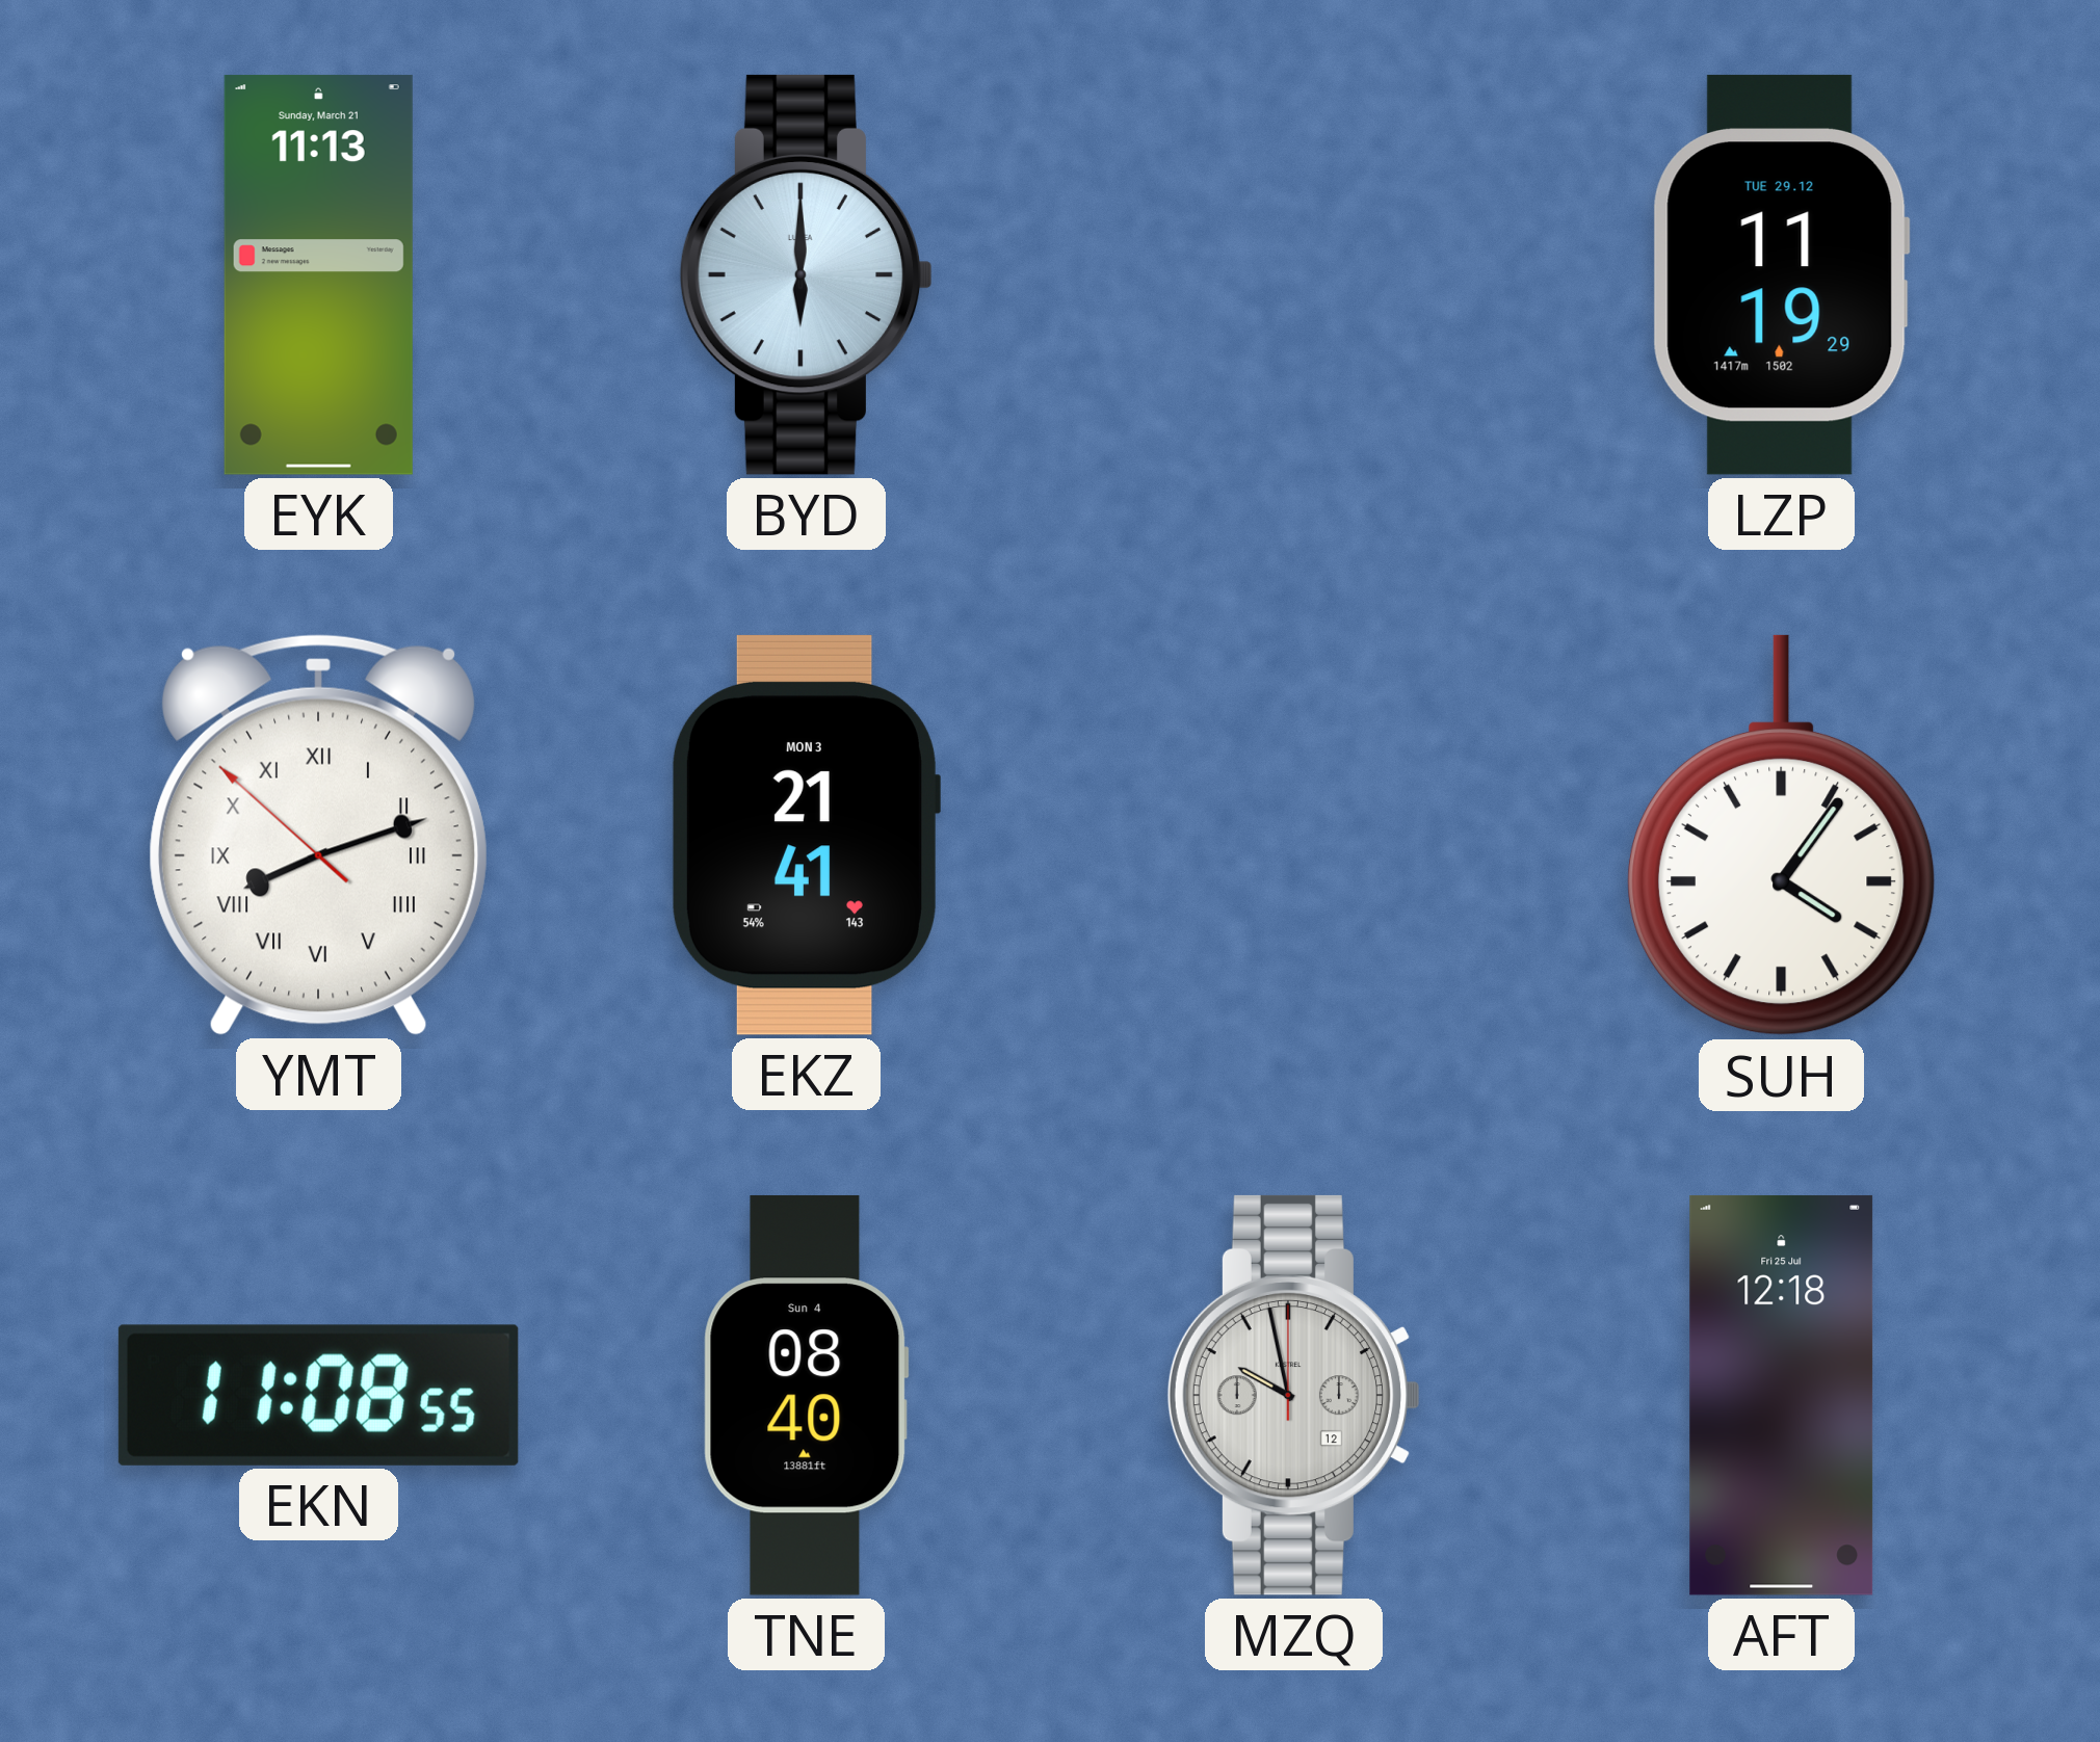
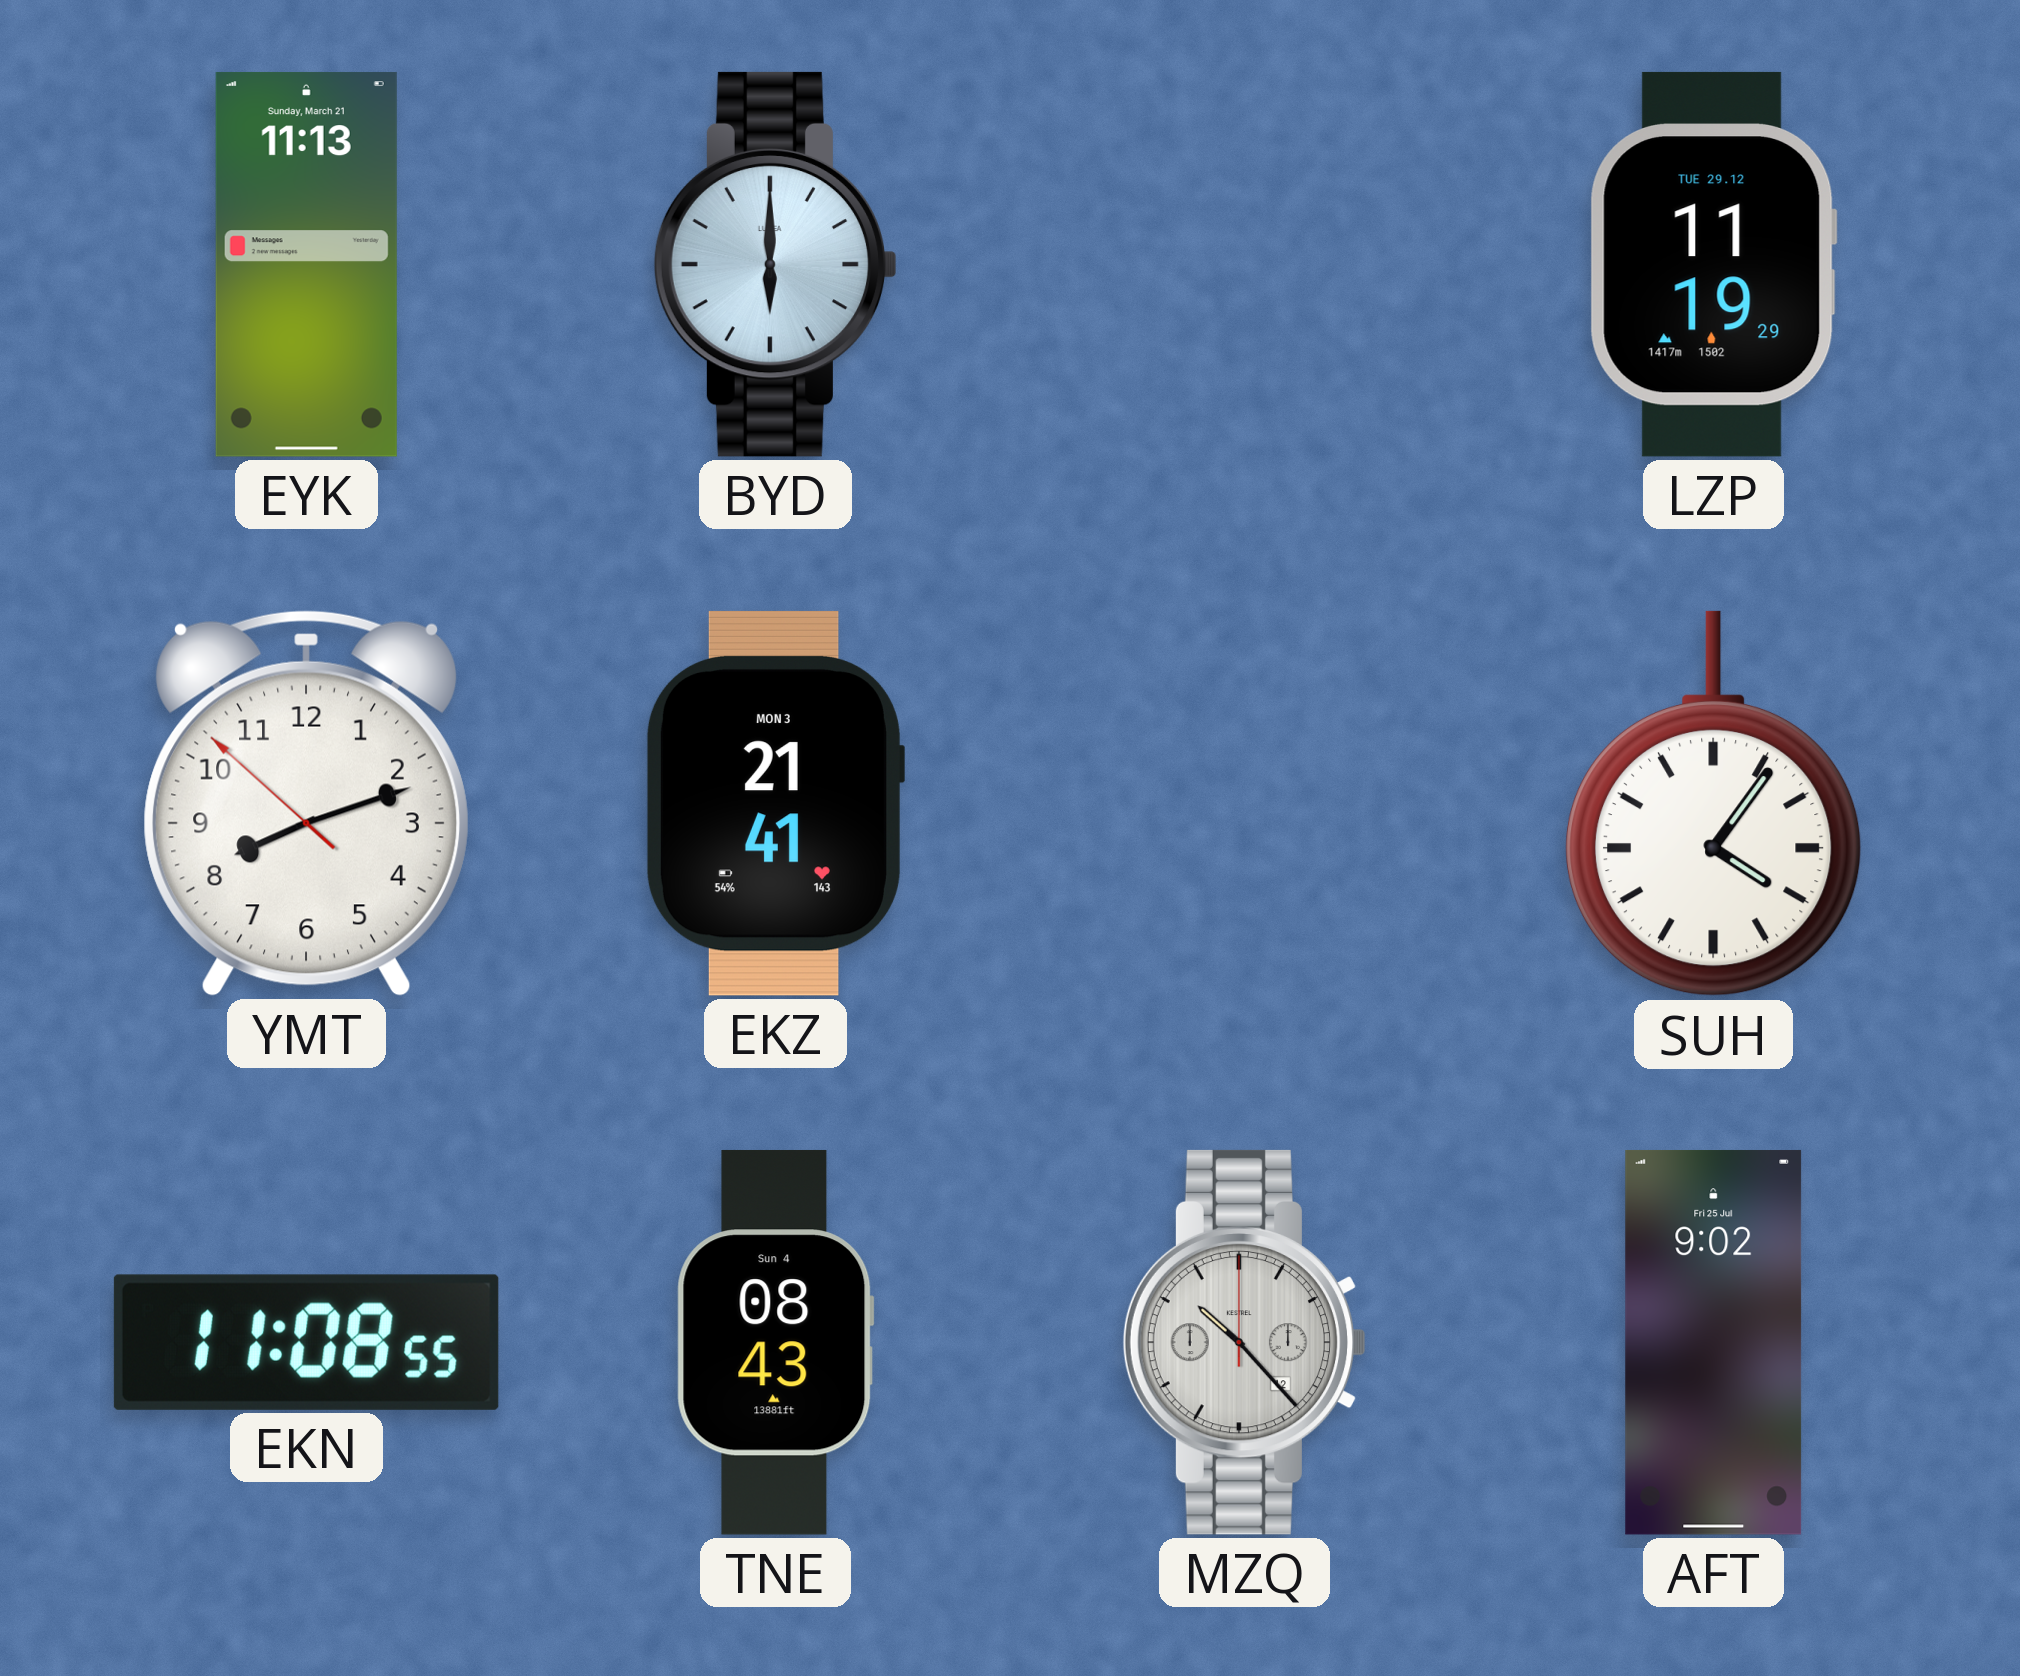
YMT numerals: Roman -> Arabic
TNE: 08:40 -> 08:43
MZQ: 9:58 -> 10:23
AFT: 12:18 -> 9:02
